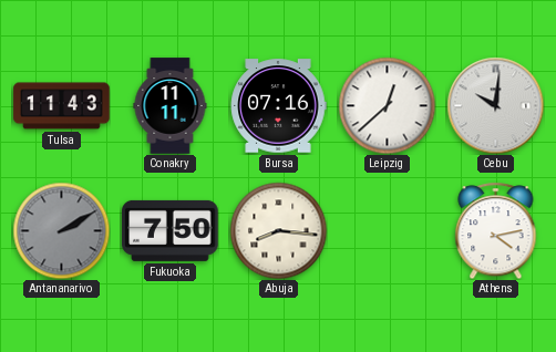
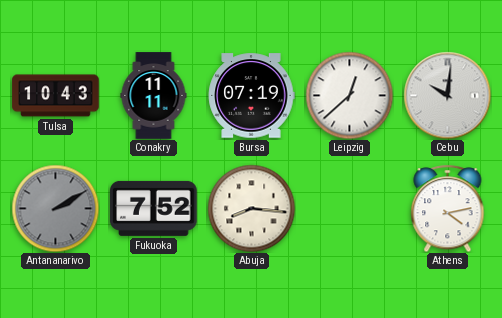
Tulsa: 11:43 -> 10:43
Bursa: 07:16 -> 07:19
Fukuoka: 7:50 -> 7:52
